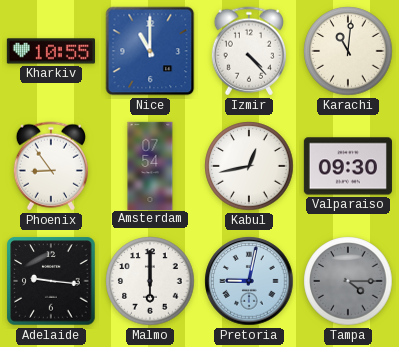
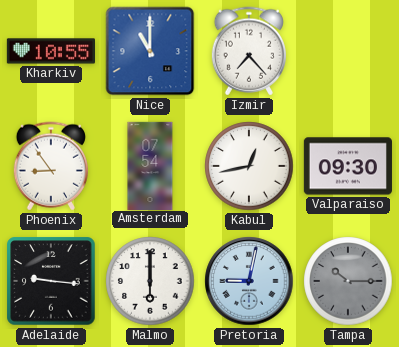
Izmir: 4:23 -> 7:23
Karachi: 11:01 -> none
Tampa: 4:15 -> 10:15
